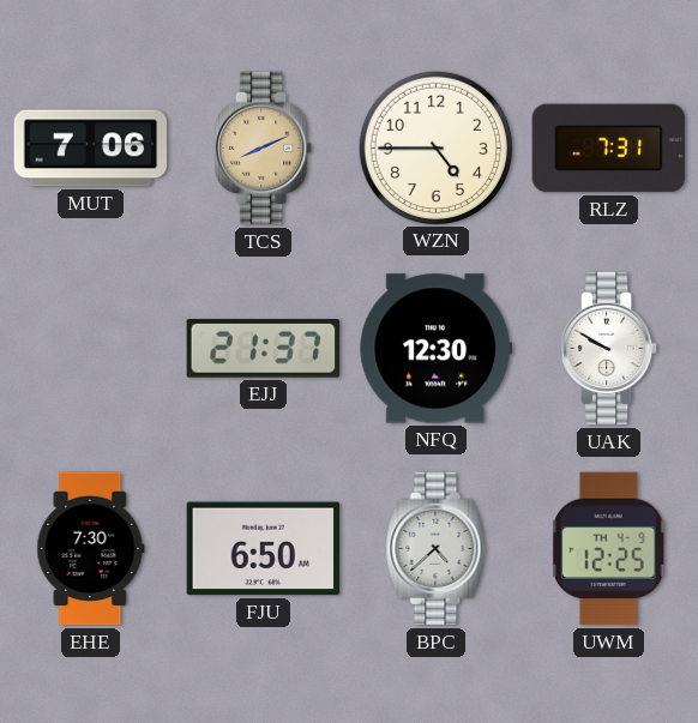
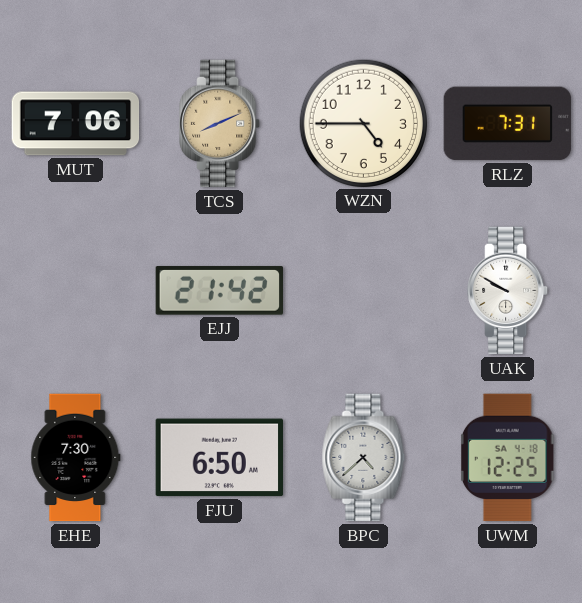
EJJ: 21:37 -> 21:42
NFQ: 12:30 -> none
UWM date: TH 4-9 -> SA 4-18
